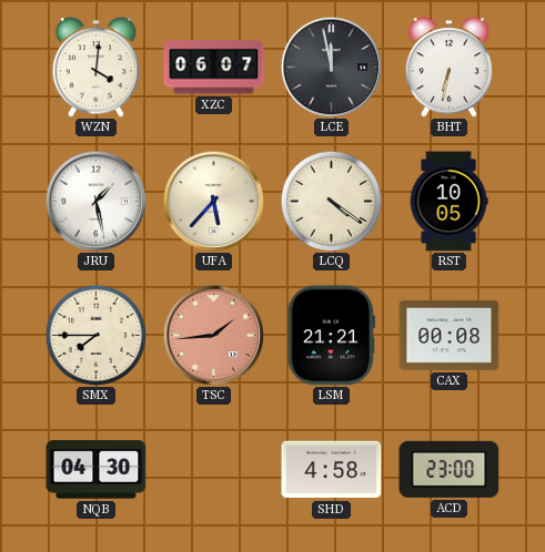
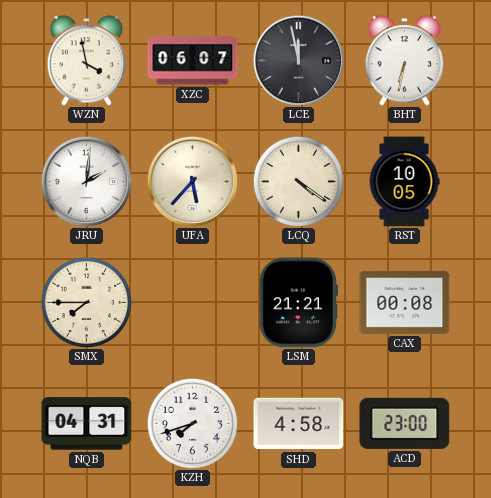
WZN: 4:01 -> 3:58
JRU: 1:28 -> 2:01
TSC: 1:44 -> none
NQB: 04:30 -> 04:31
KZH: none -> 7:42
